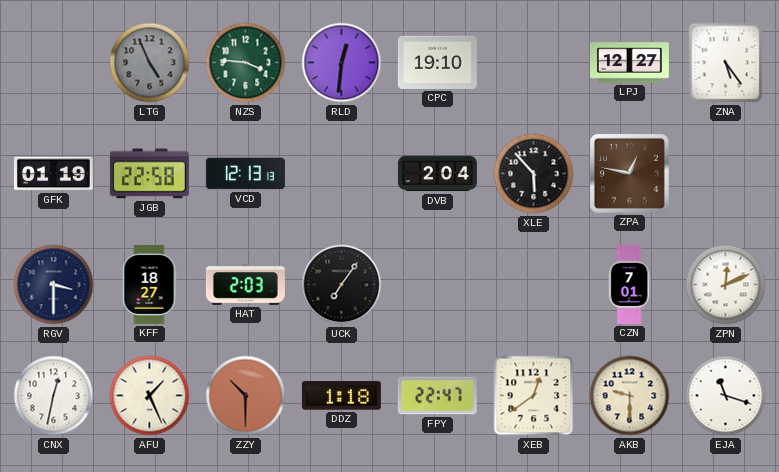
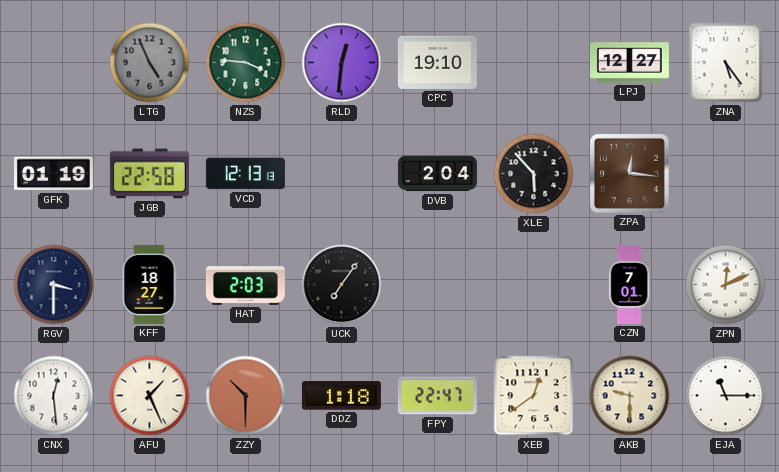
ZPA: 12:47 -> 12:16
CNX: 12:32 -> 12:29
EJA: 11:18 -> 11:15
